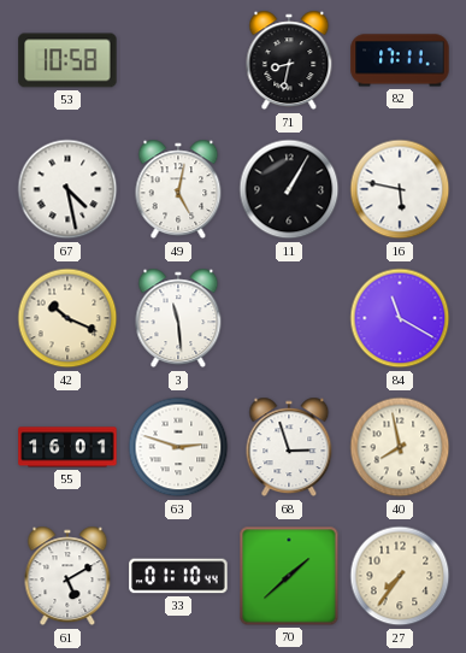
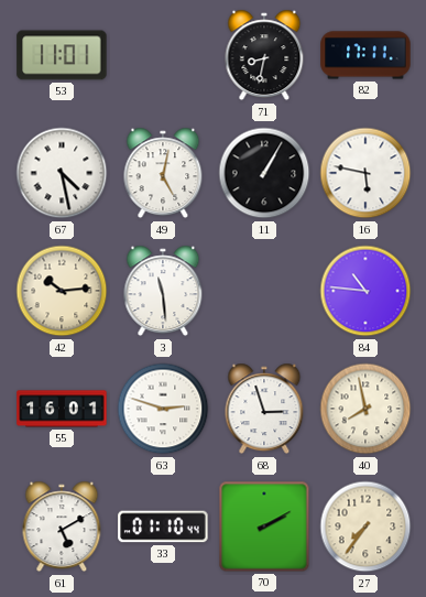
53: 10:58 -> 11:01
42: 10:19 -> 10:14
84: 11:20 -> 10:46
70: 1:38 -> 2:10
